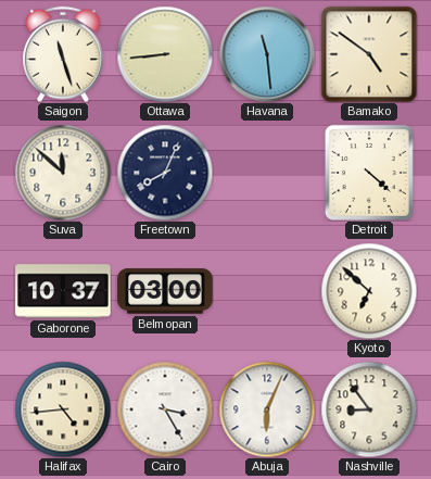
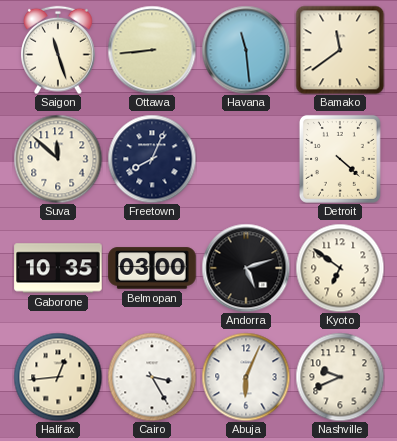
Bamako: 4:51 -> 11:39
Gaborone: 10:37 -> 10:35
Andorra: none -> 5:12
Kyoto: 6:52 -> 6:51
Halifax: 4:44 -> 12:44
Nashville: 8:54 -> 9:41
